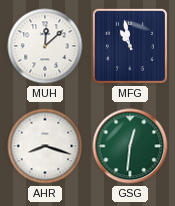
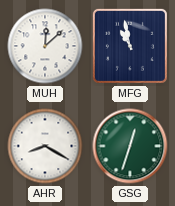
AHR: 8:18 -> 8:20
GSG: 12:31 -> 12:33
